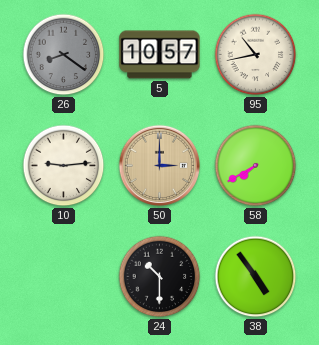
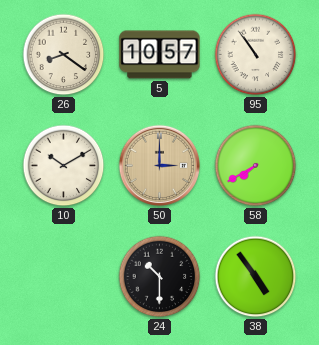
26 dial: grey -> cream
95: 10:43 -> 10:54
10: 9:14 -> 10:10
